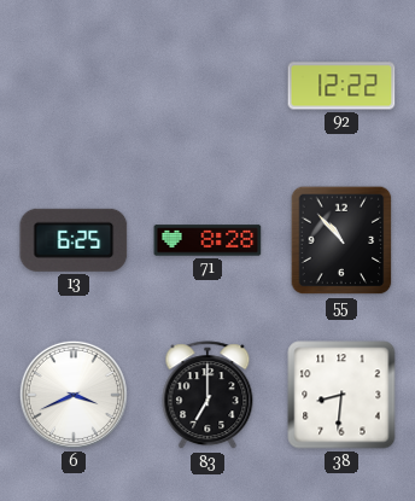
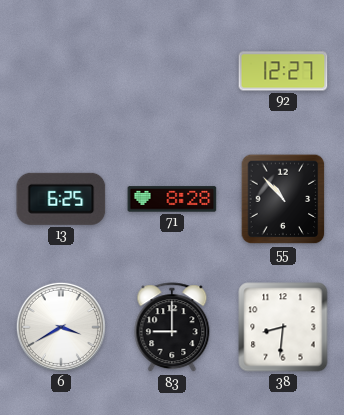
92: 12:22 -> 12:27
6: 3:41 -> 3:40
83: 7:00 -> 9:00
